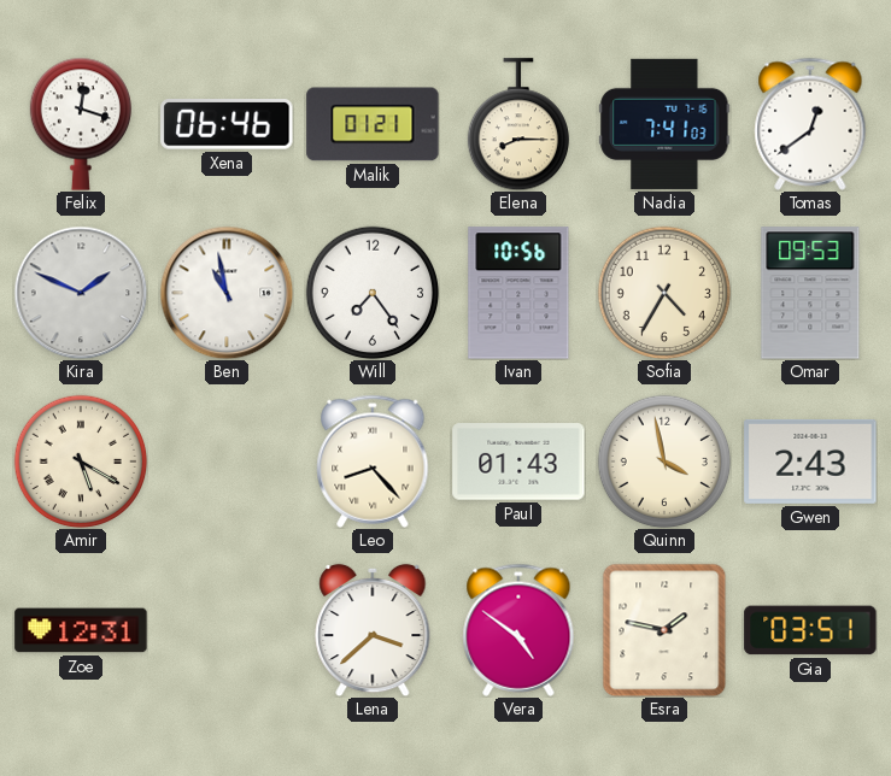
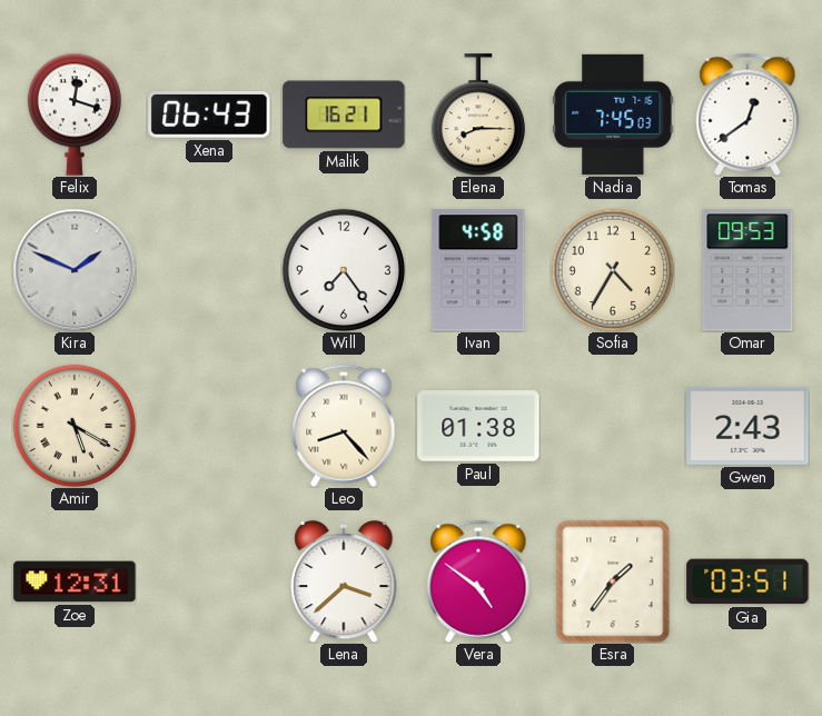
Xena: 06:46 -> 06:43
Malik: 01:21 -> 16:21
Nadia: 7:41 -> 7:45
Ben: 10:58 -> none
Ivan: 10:56 -> 4:58
Paul: 01:43 -> 01:38
Quinn: 3:58 -> none
Esra: 1:47 -> 1:36
